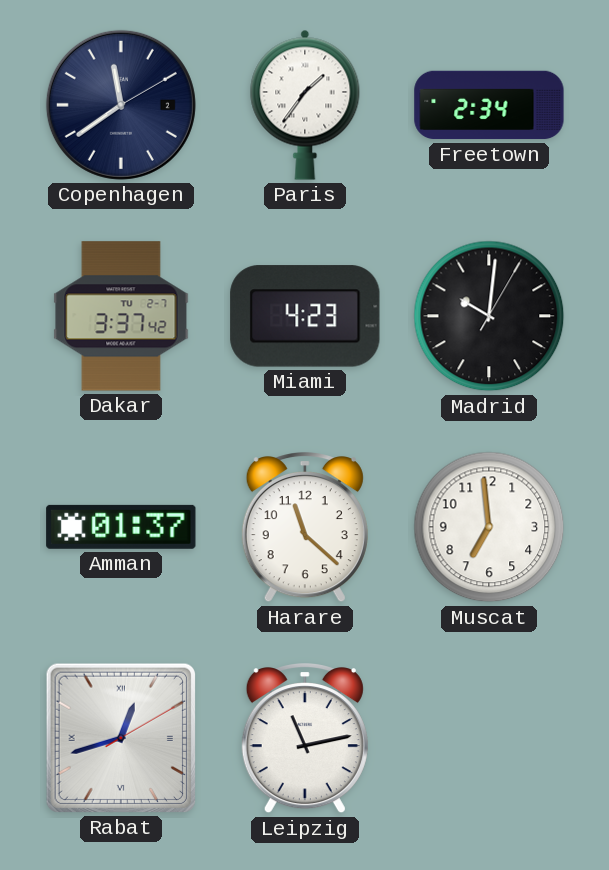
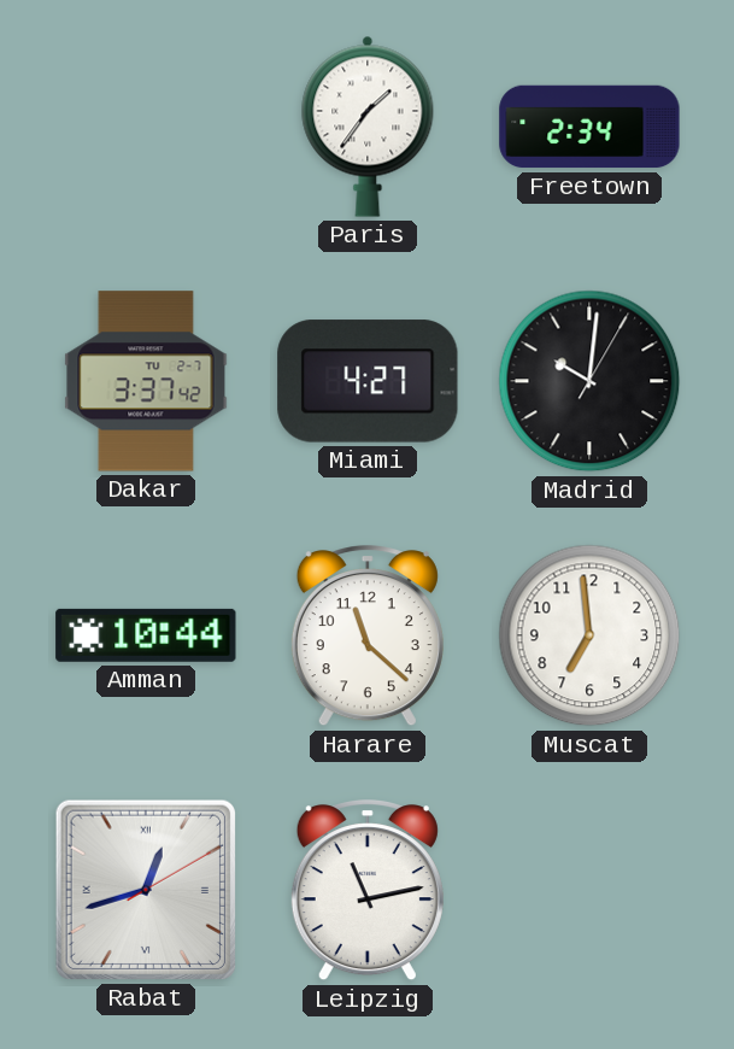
Copenhagen: 11:39 -> none
Miami: 4:23 -> 4:27
Amman: 01:37 -> 10:44
